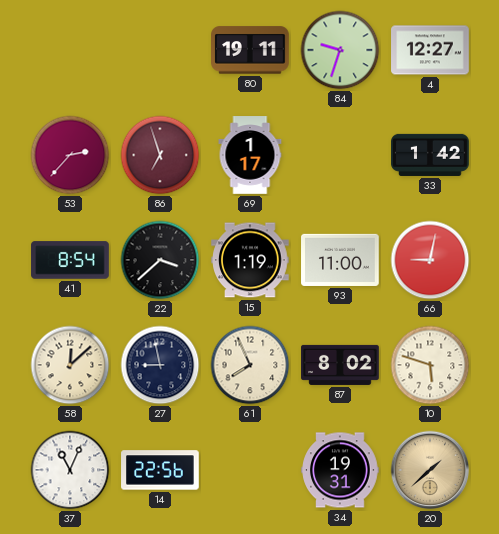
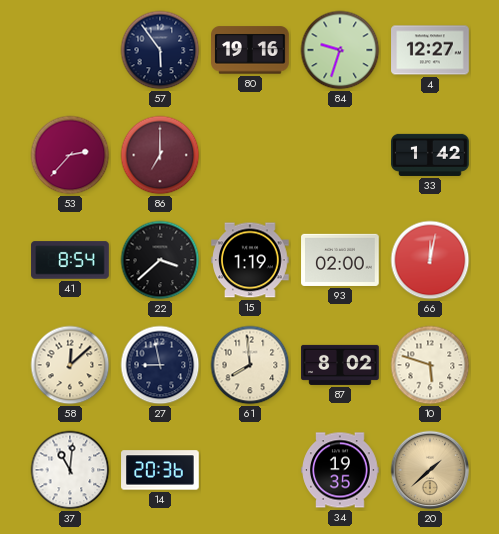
57: none -> 5:54
80: 19:11 -> 19:16
86: 6:57 -> 7:00
69: 1:17 -> none
93: 11:00 -> 02:00
66: 9:02 -> 12:02
61: 7:56 -> 7:59
37: 11:04 -> 11:01
14: 22:56 -> 20:36
34: 19:31 -> 19:35
